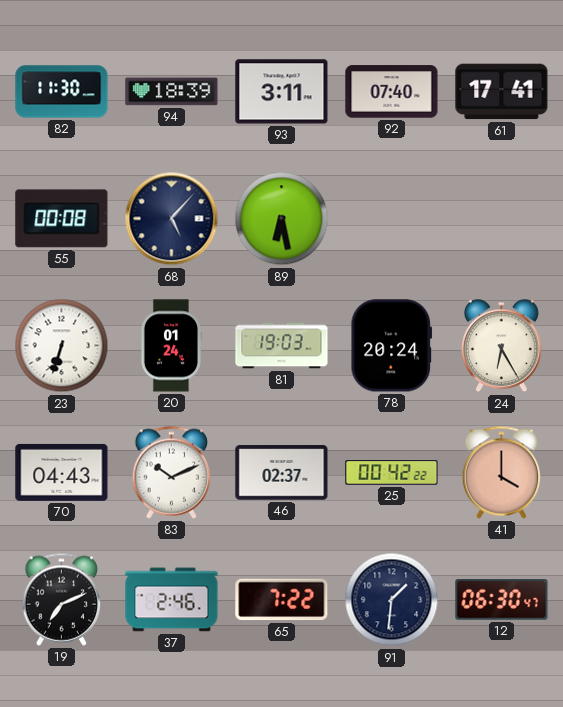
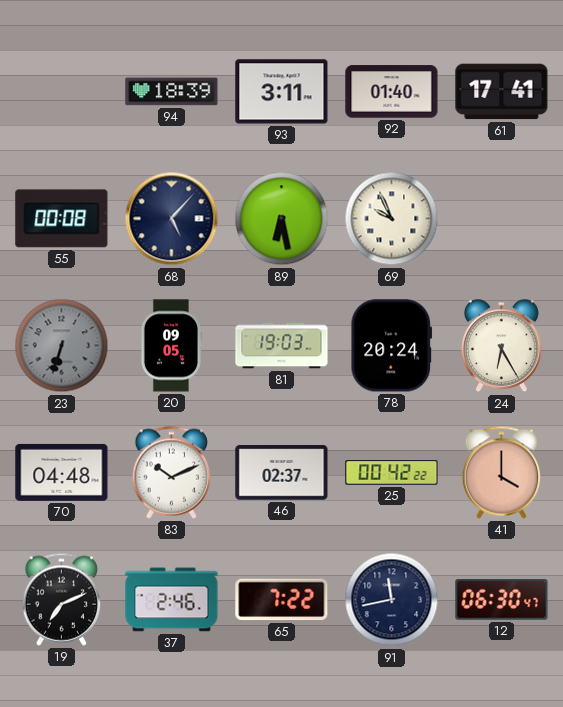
82: 11:30 -> none
92: 07:40 -> 01:40
69: none -> 9:56
23 dial: white -> grey
20: 01:24 -> 09:05
70: 04:43 -> 04:48
91: 1:31 -> 11:43
